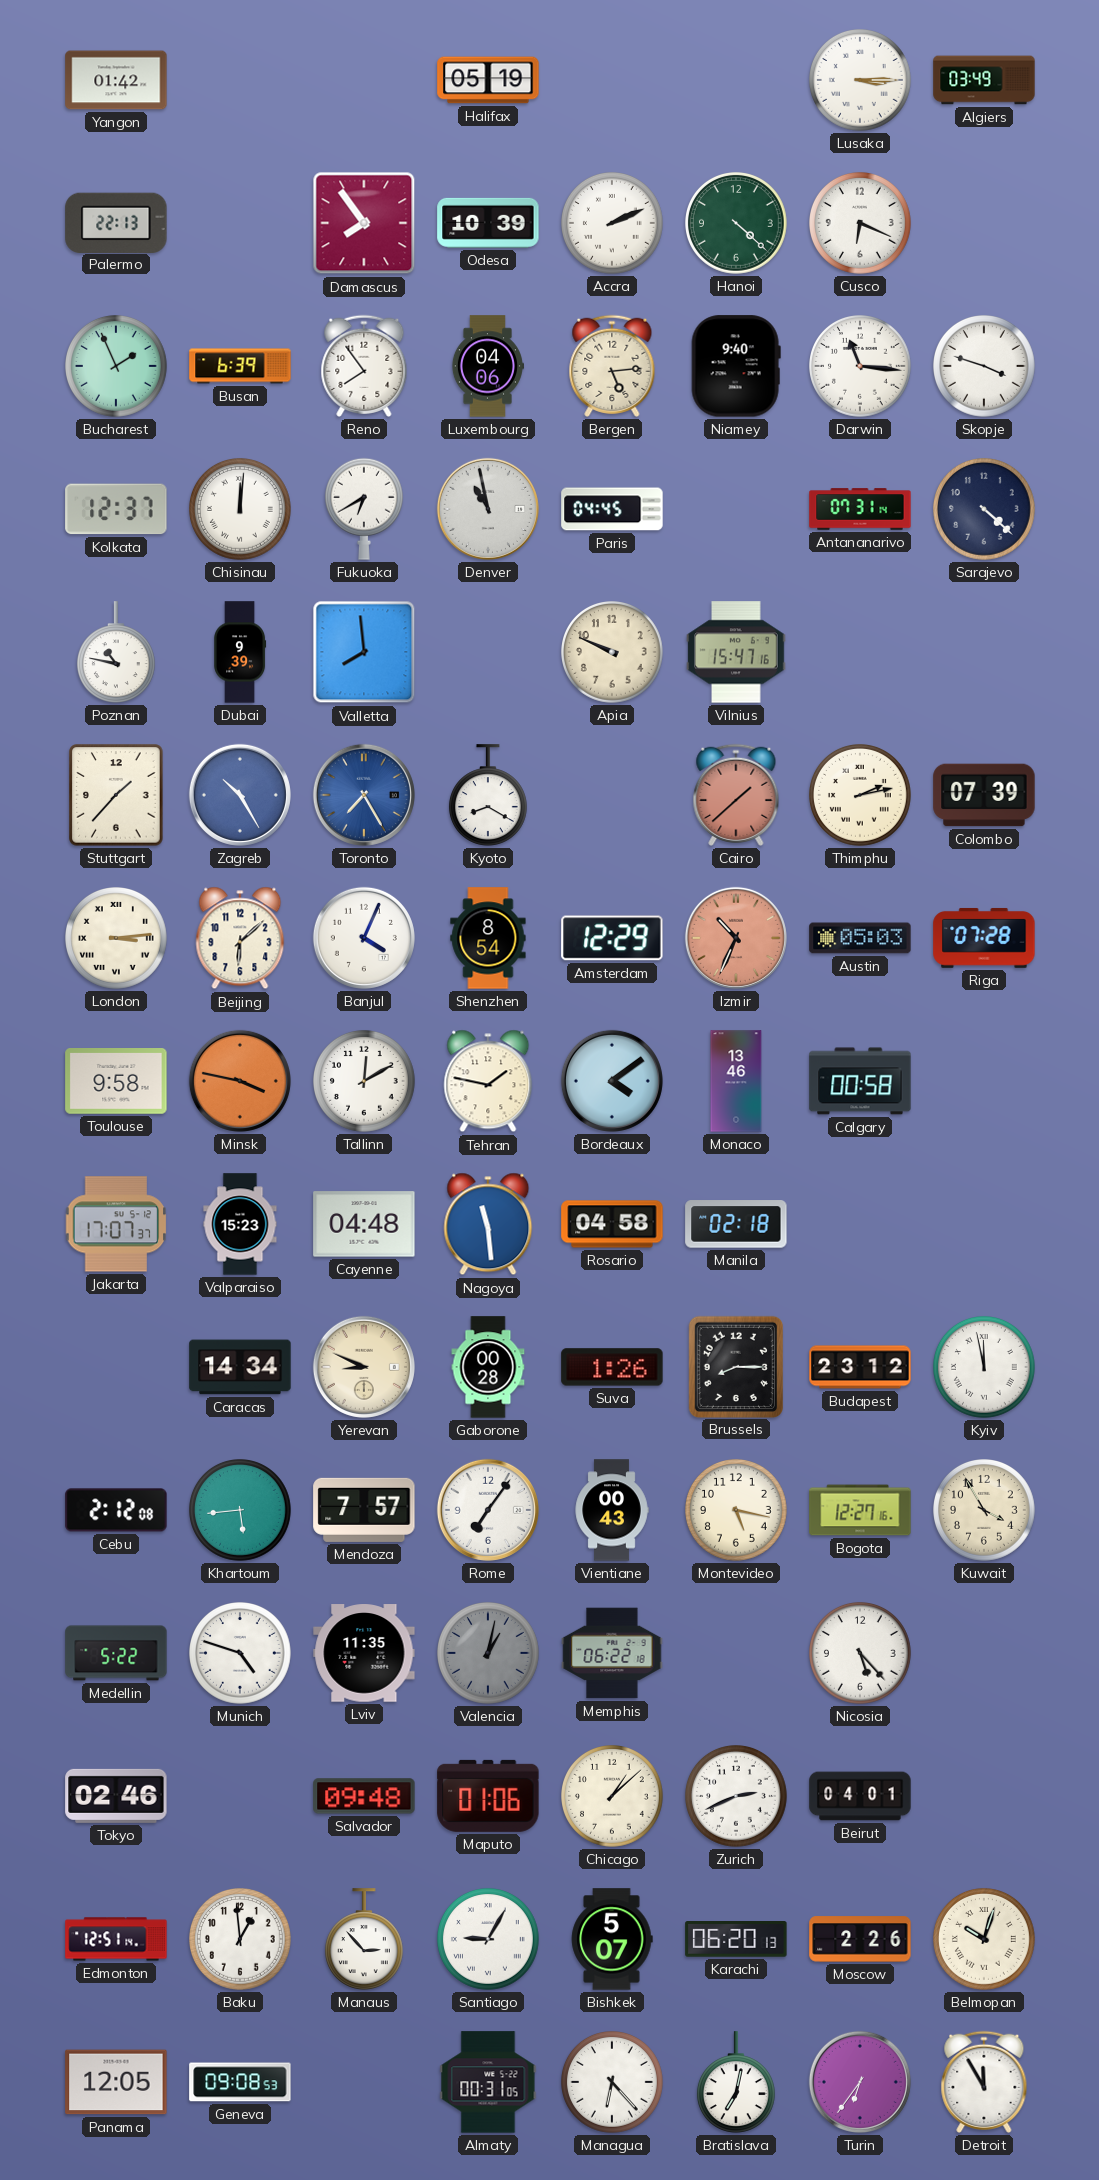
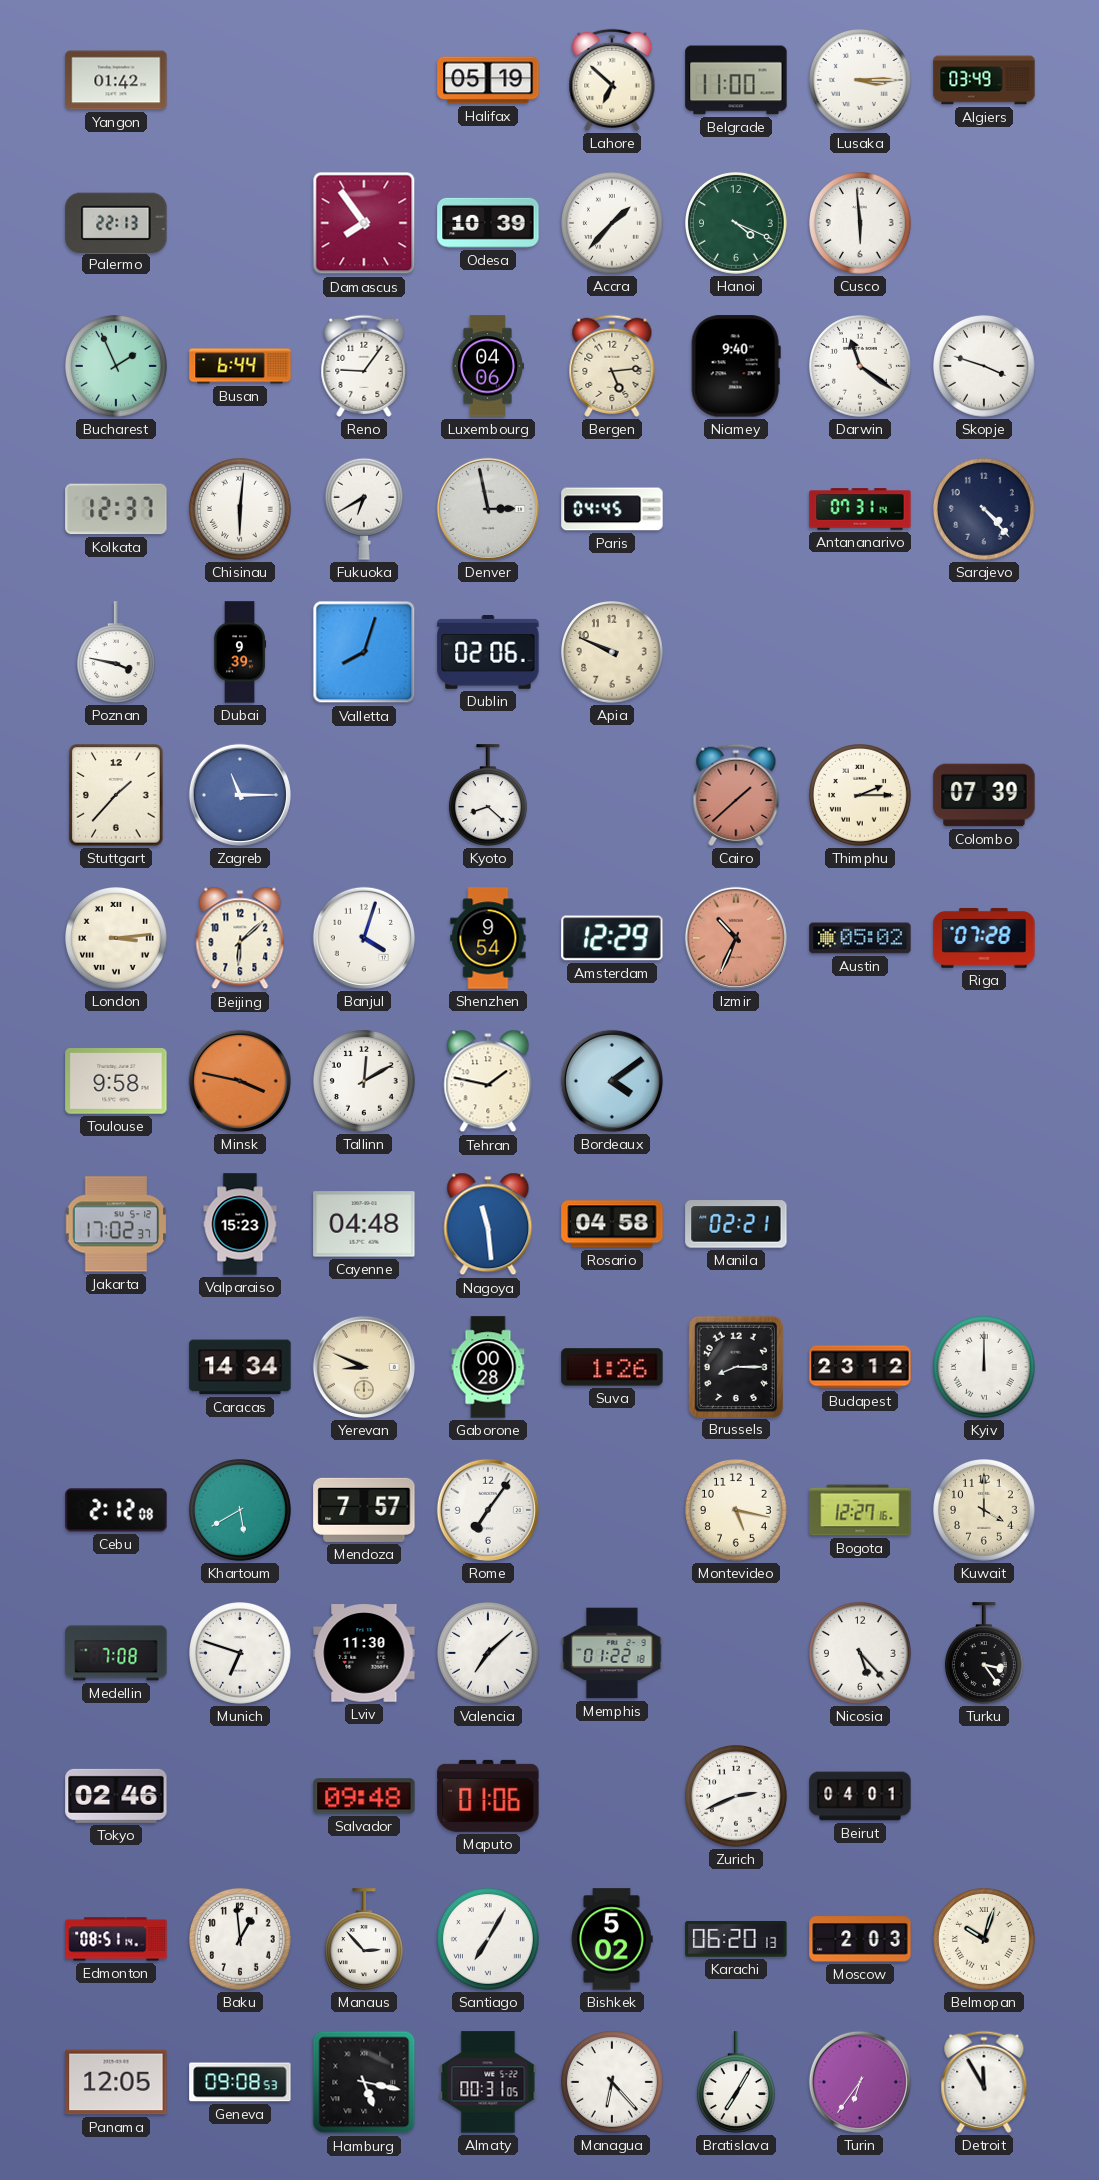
Lahore: none -> 6:52
Belgrade: none -> 11:00
Accra: 2:11 -> 1:37
Hanoi: 4:22 -> 4:19
Cusco: 6:19 -> 5:59
Busan: 6:39 -> 6:44
Reno: 7:54 -> 9:06
Darwin: 11:16 -> 11:21
Chisinau: 12:01 -> 6:01
Denver: 10:58 -> 2:58
Sarajevo: 4:22 -> 4:23
Poznan: 10:47 -> 3:47
Valletta: 7:59 -> 8:03
Dublin: none -> 02:06
Vilnius: 15:47 -> none
Zagreb: 10:25 -> 11:15
Toronto: 7:25 -> none
Kyoto: 8:20 -> 8:22
Thimphu: 2:13 -> 2:15
Banjul: 4:04 -> 4:03
Shenzhen: 8:54 -> 9:54
Austin: 05:03 -> 05:02
Monaco: 13:46 -> none
Calgary: 00:58 -> none
Jakarta: 17:07 -> 17:02
Manila: 02:18 -> 02:21
Kyiv: 11:58 -> 12:00
Khartoum: 5:44 -> 5:40
Vientiane: 00:43 -> none
Kuwait: 3:55 -> 4:00
Medellin: 5:22 -> 7:08
Munich: 4:48 -> 6:48
Lviv: 11:35 -> 11:30
Valencia: 1:02 -> 7:08
Valencia dial: grey -> white
Memphis: 06:22 -> 01:22
Turku: none -> 3:24
Chicago: 1:08 -> none
Edmonton: 12:51 -> 08:51
Santiago: 9:05 -> 7:05
Bishkek: 5:07 -> 5:02
Moscow: 2:26 -> 2:03
Hamburg: none -> 5:17
Bratislava: 7:02 -> 7:05
